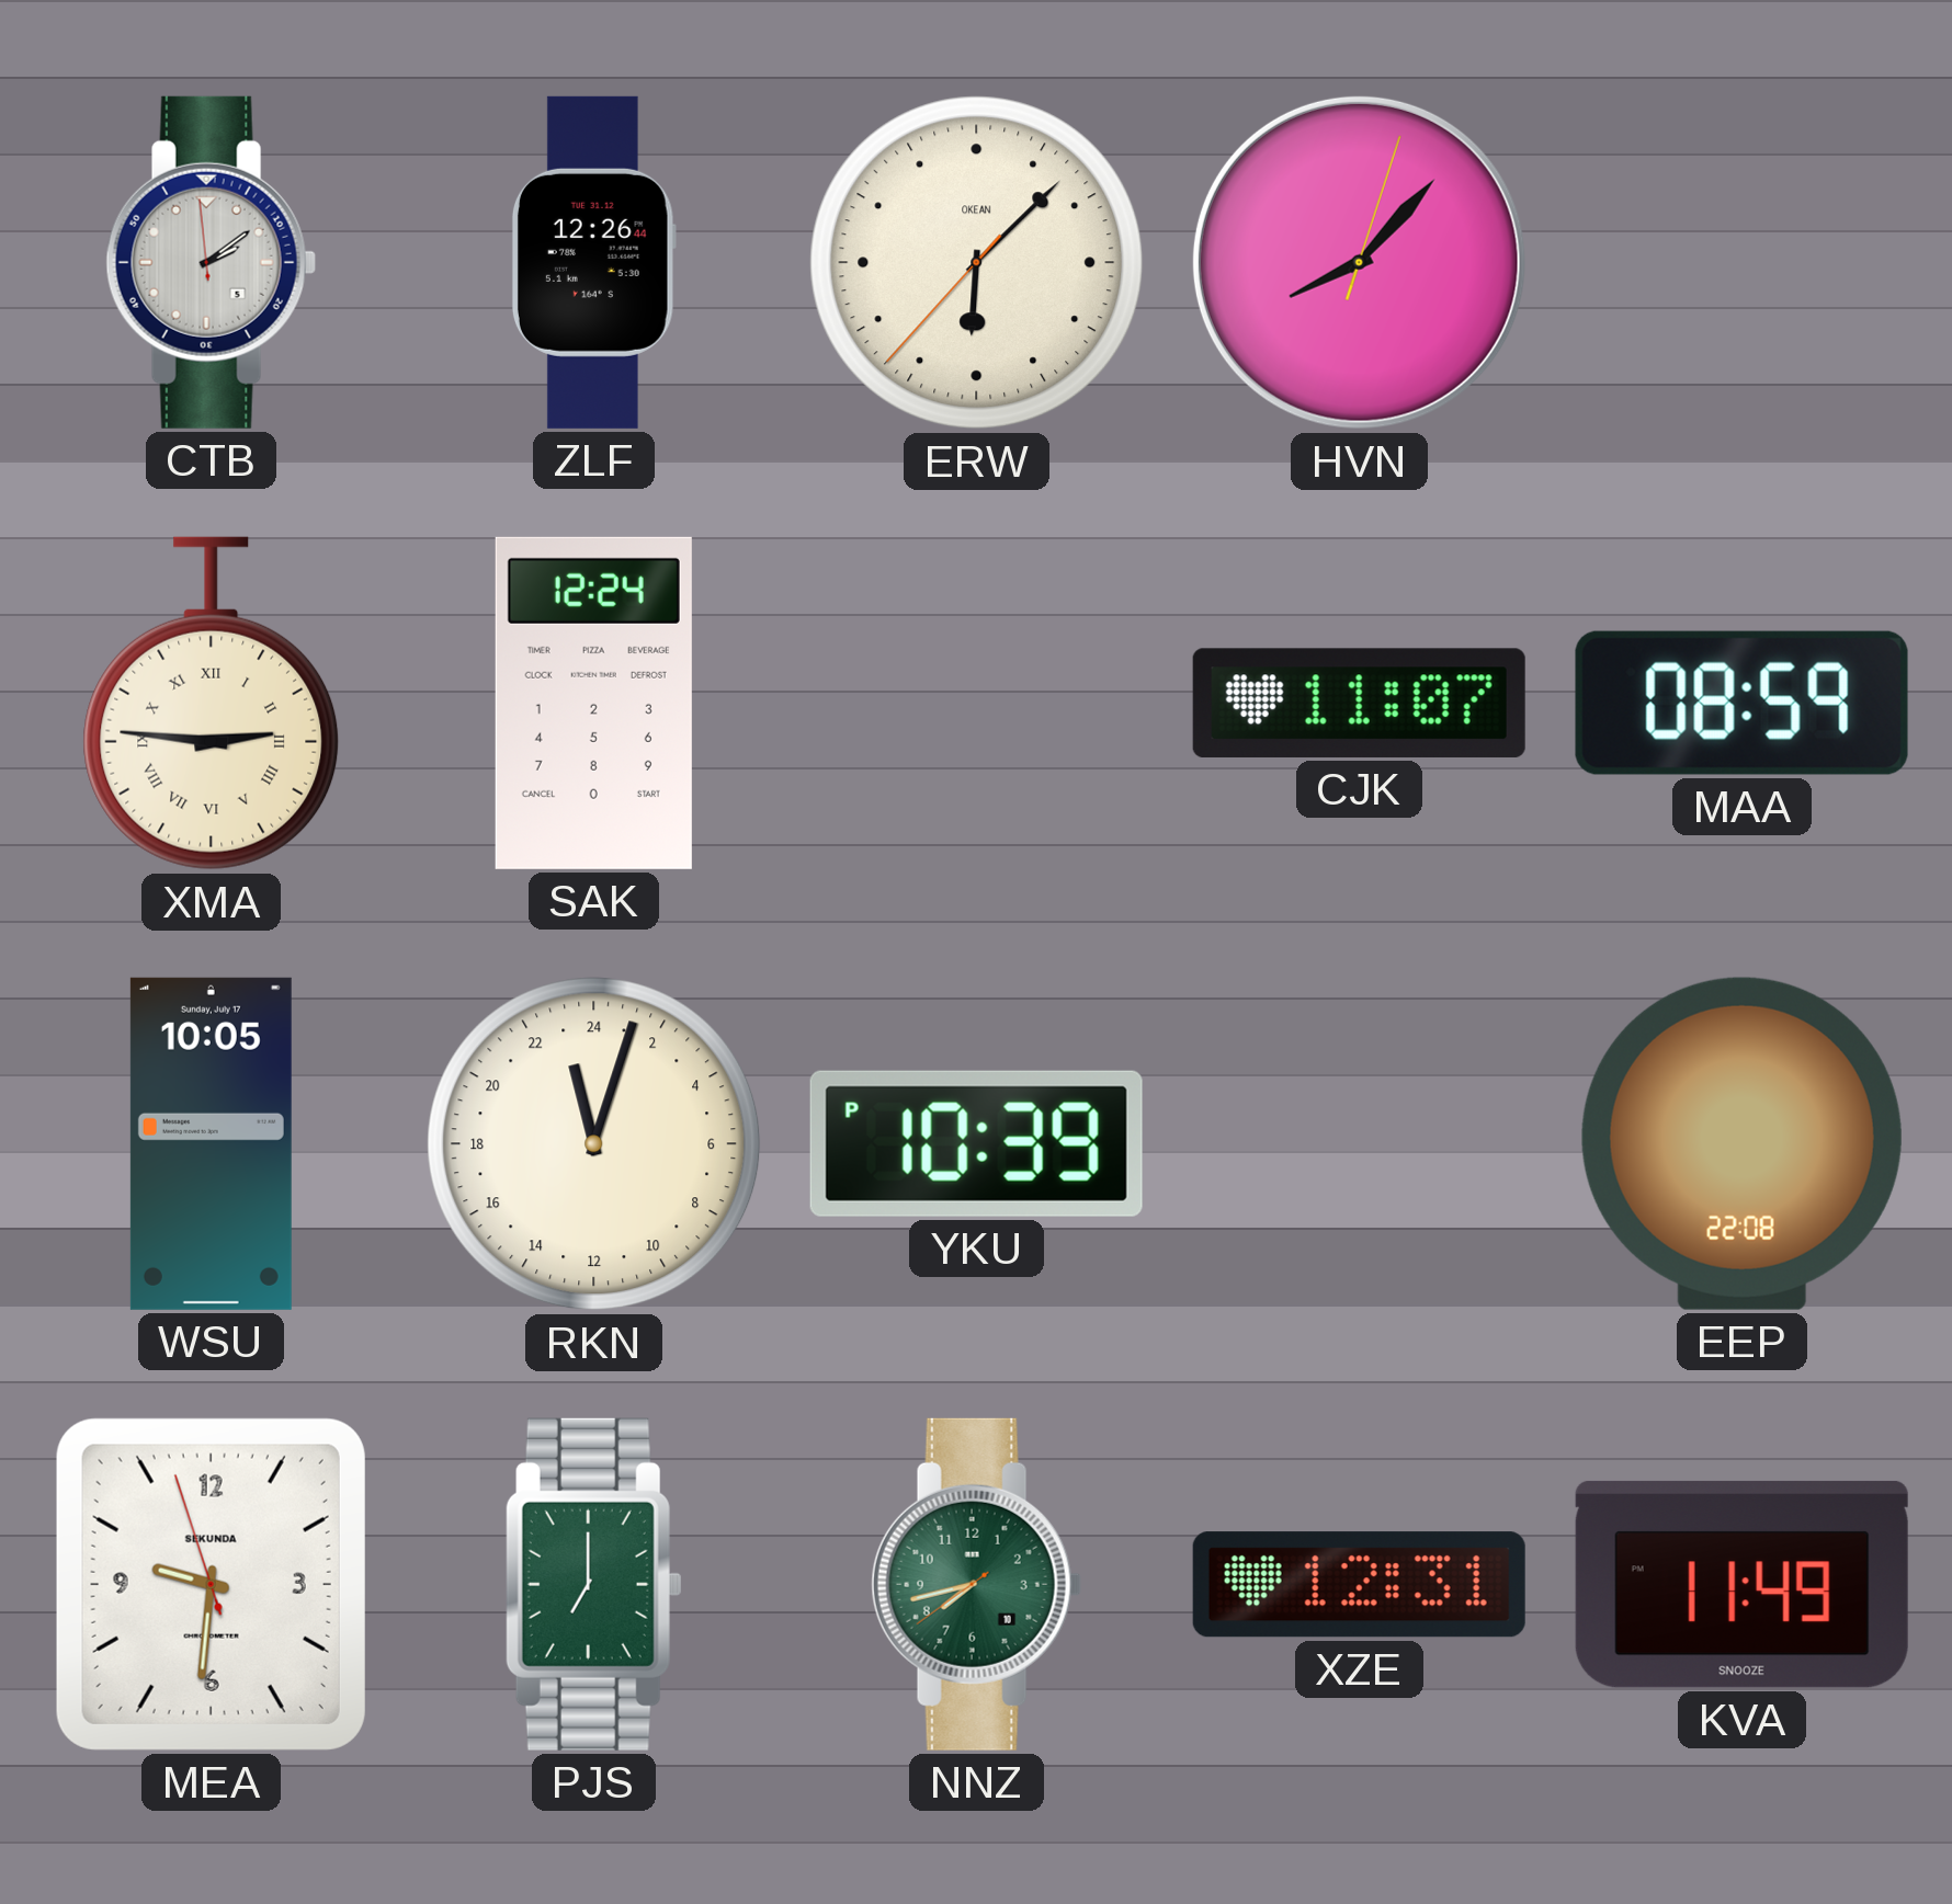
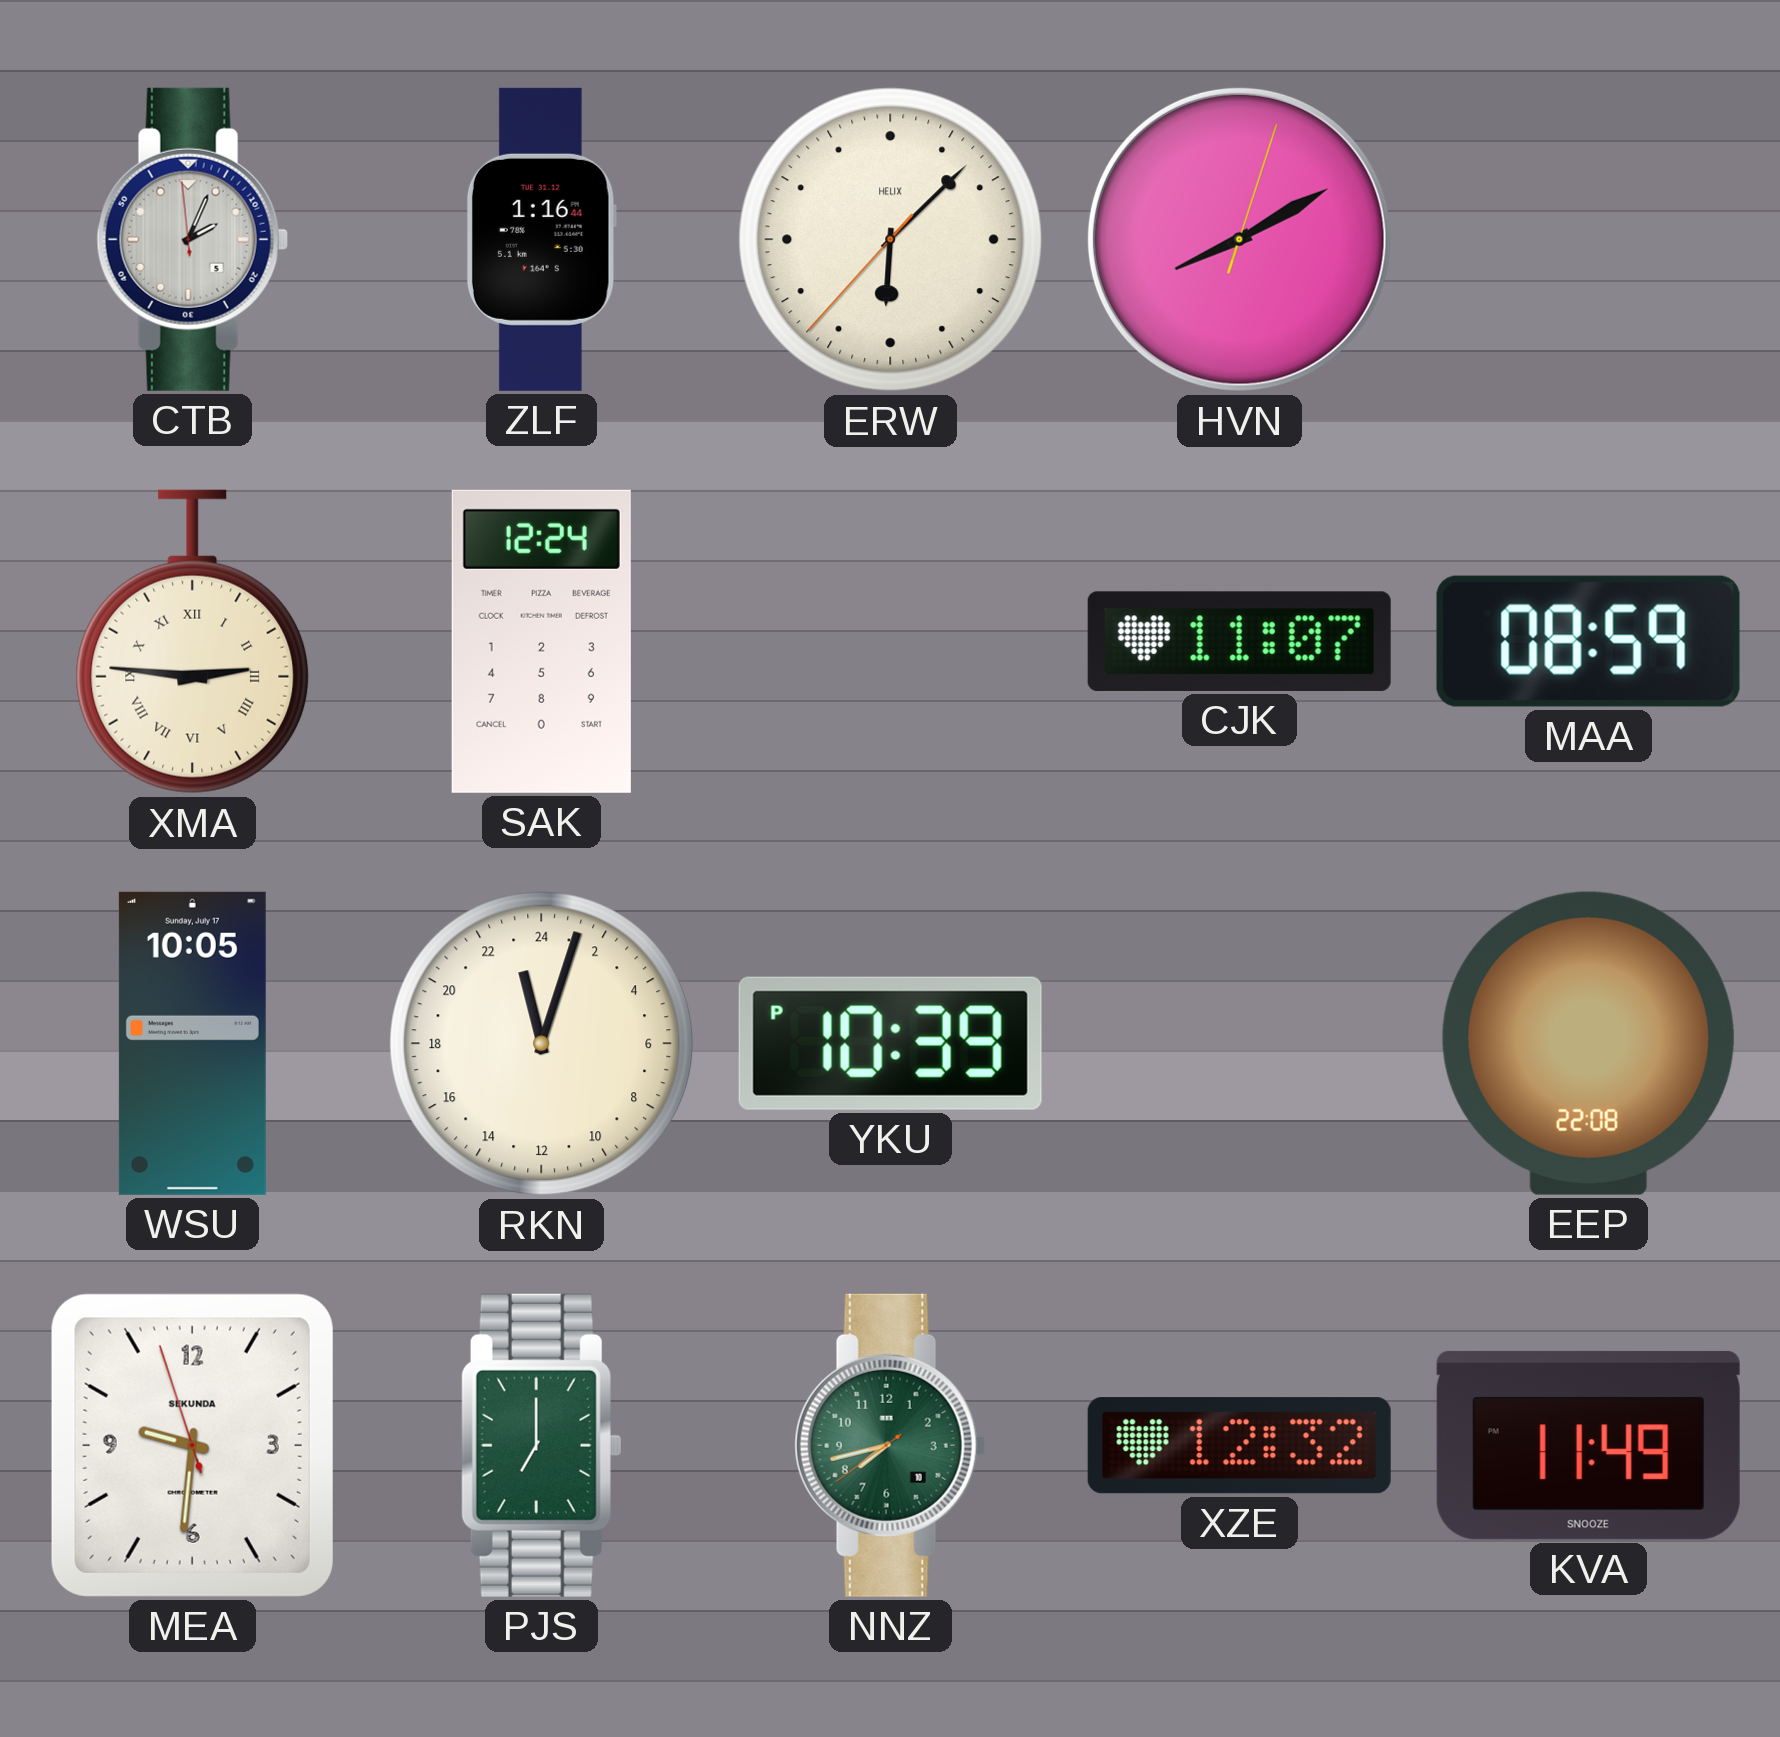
CTB: 2:08 -> 2:03
ZLF: 12:26 -> 1:16
ERW brand: OKEAN -> HELIX
HVN: 8:07 -> 8:10
XZE: 12:31 -> 12:32
